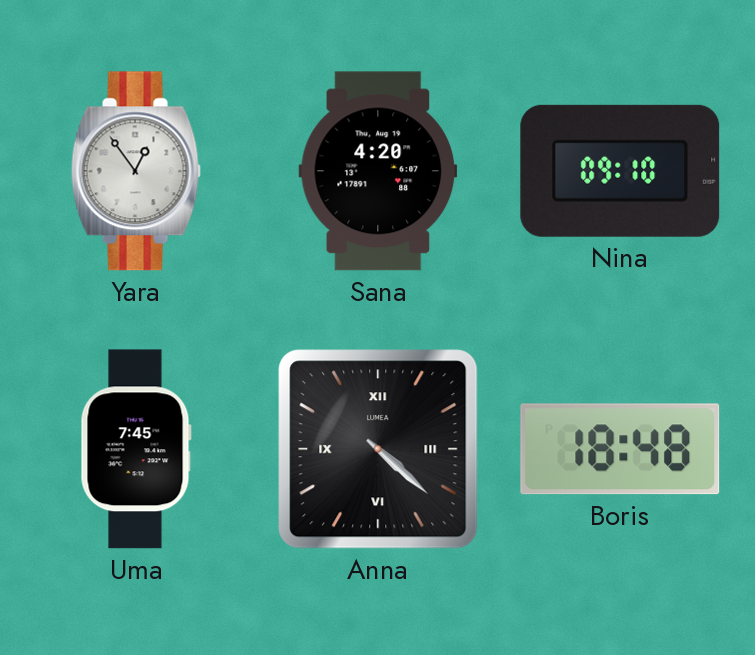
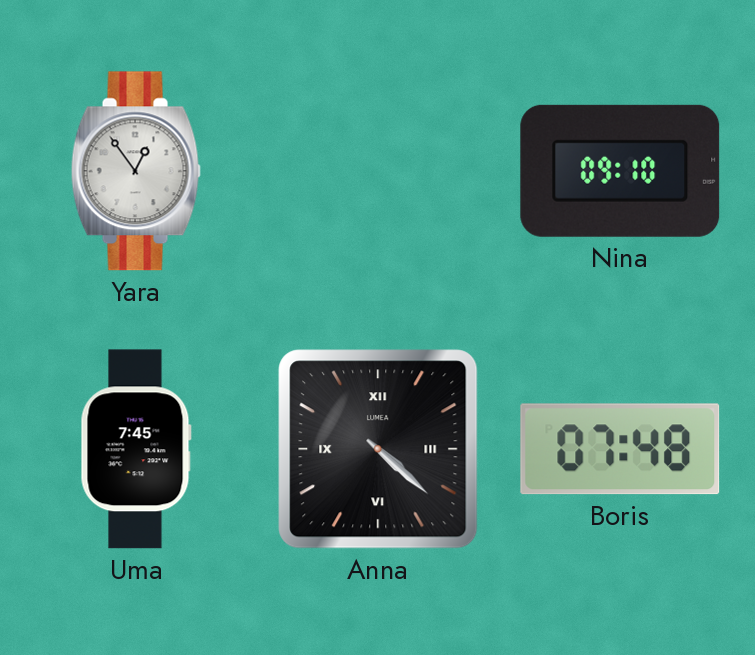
Sana: 4:20 -> none
Boris: 18:48 -> 07:48
